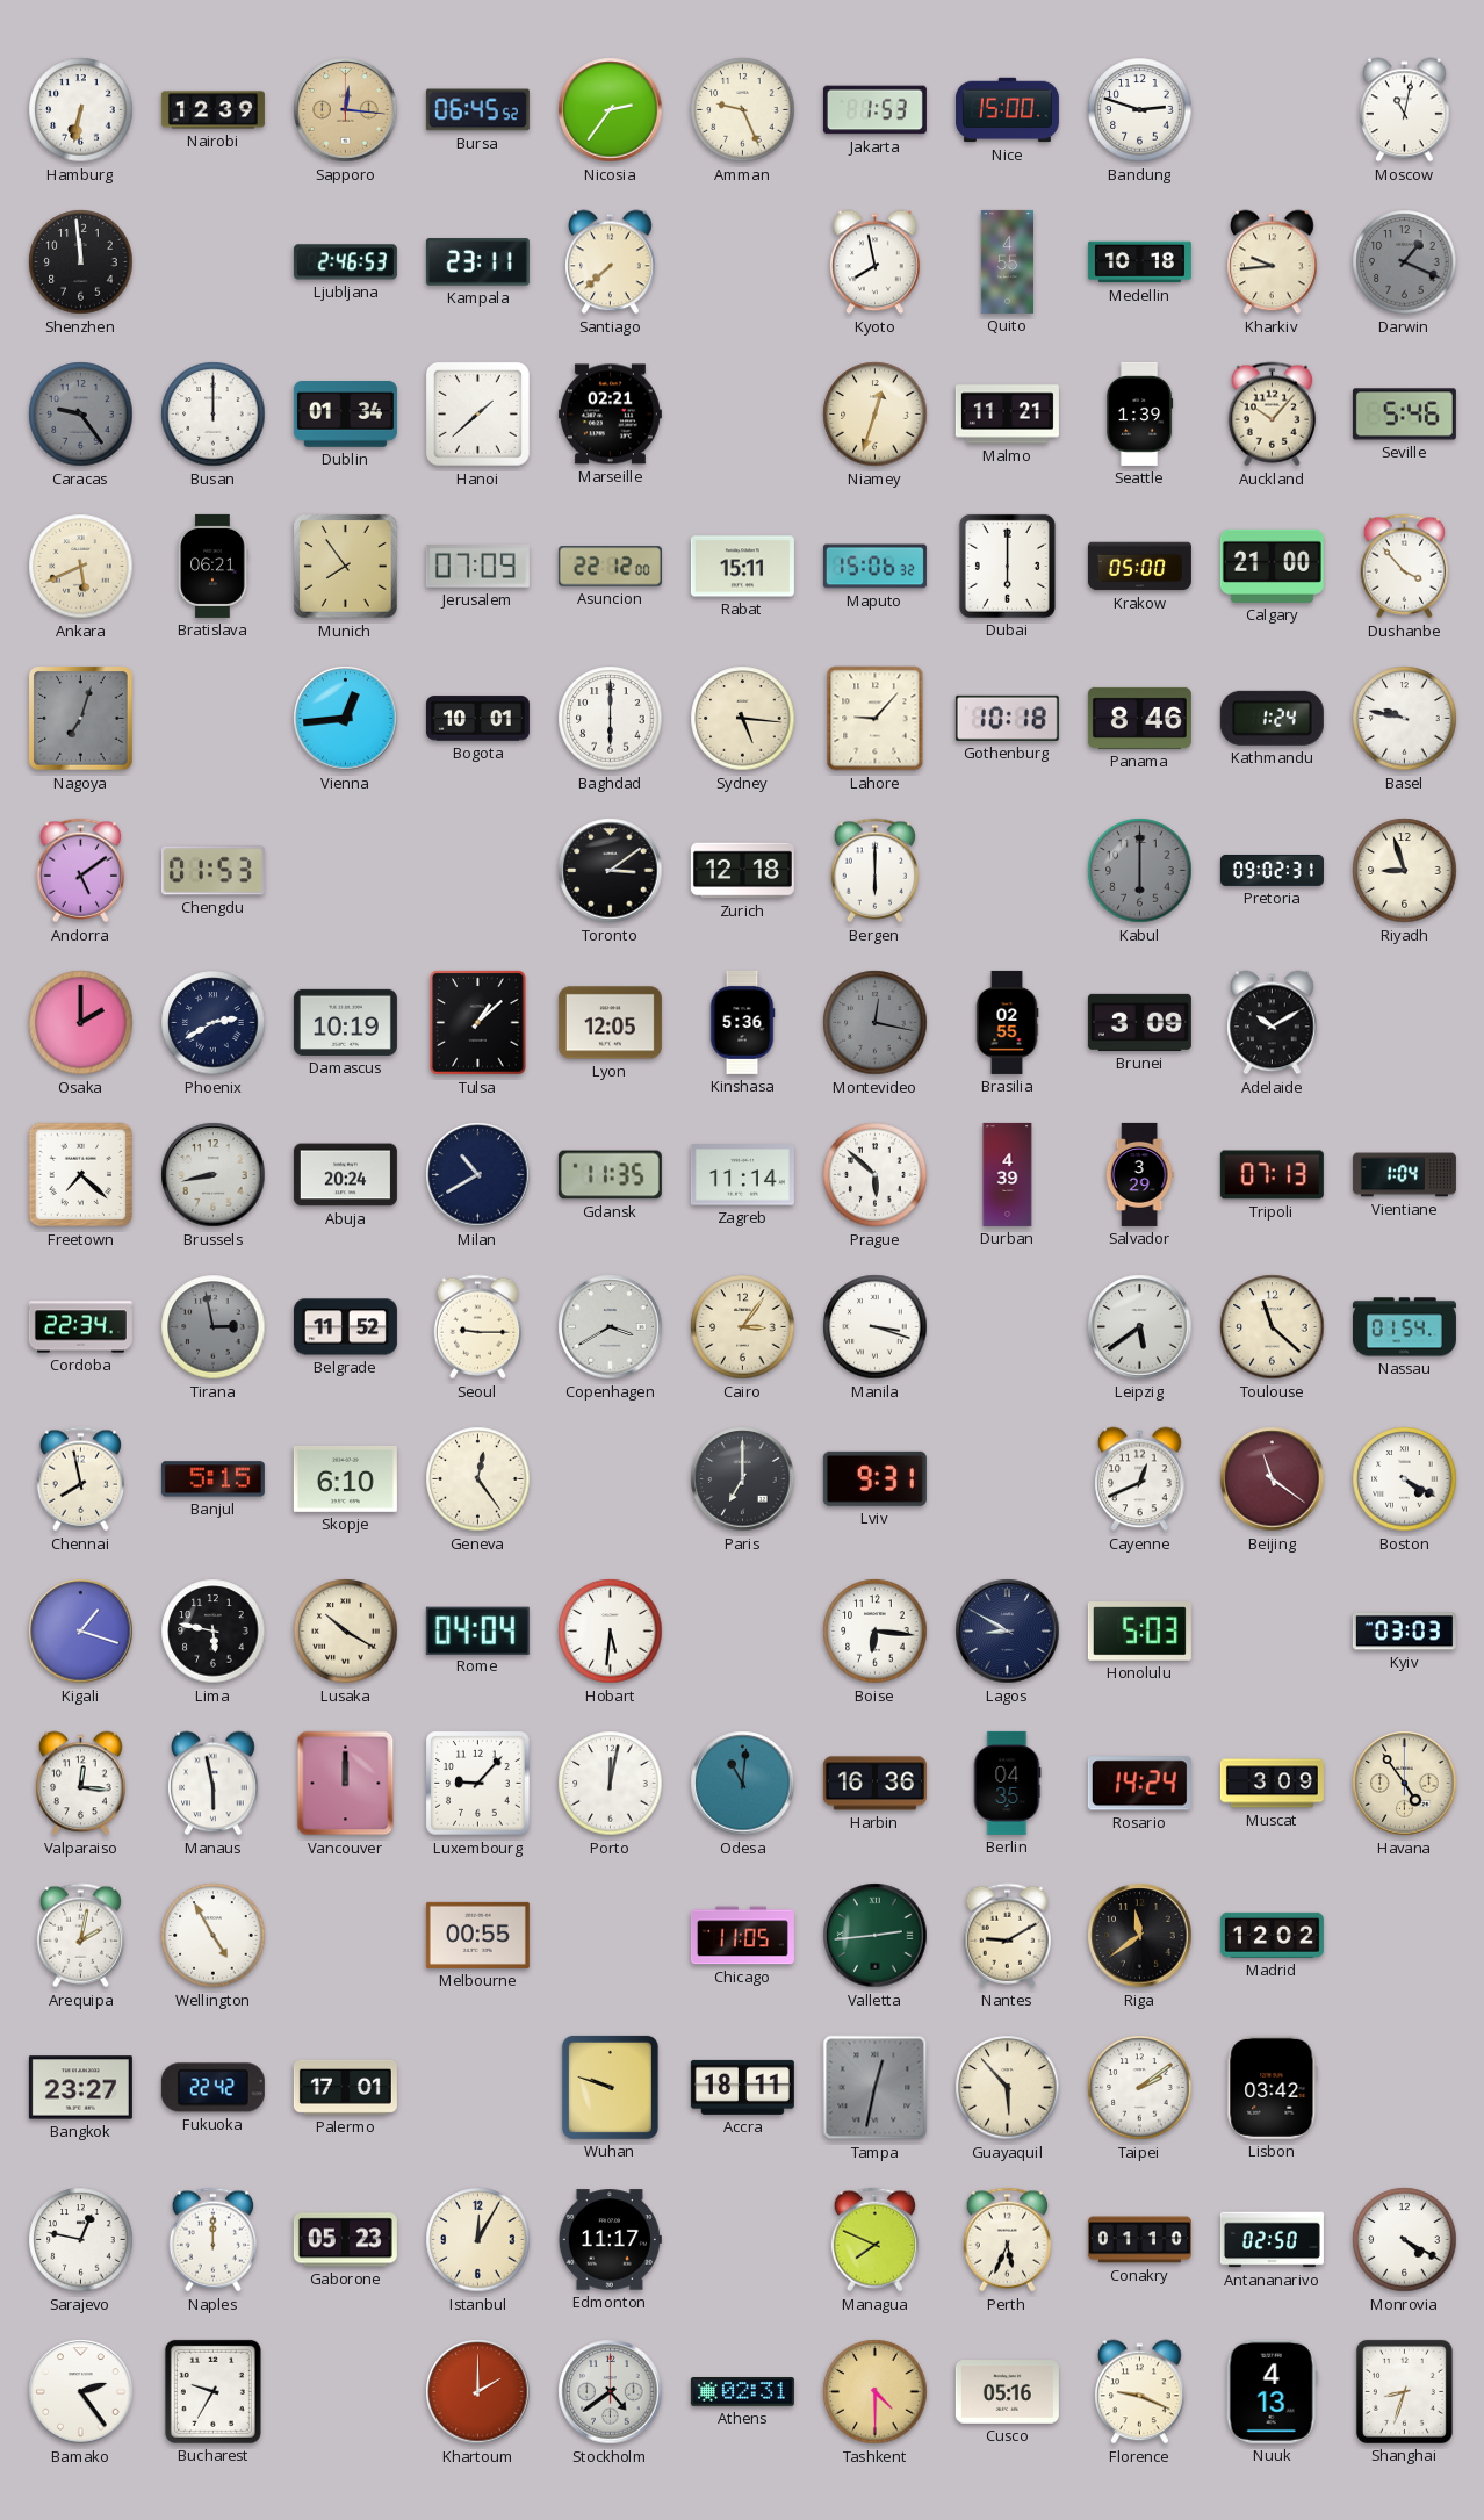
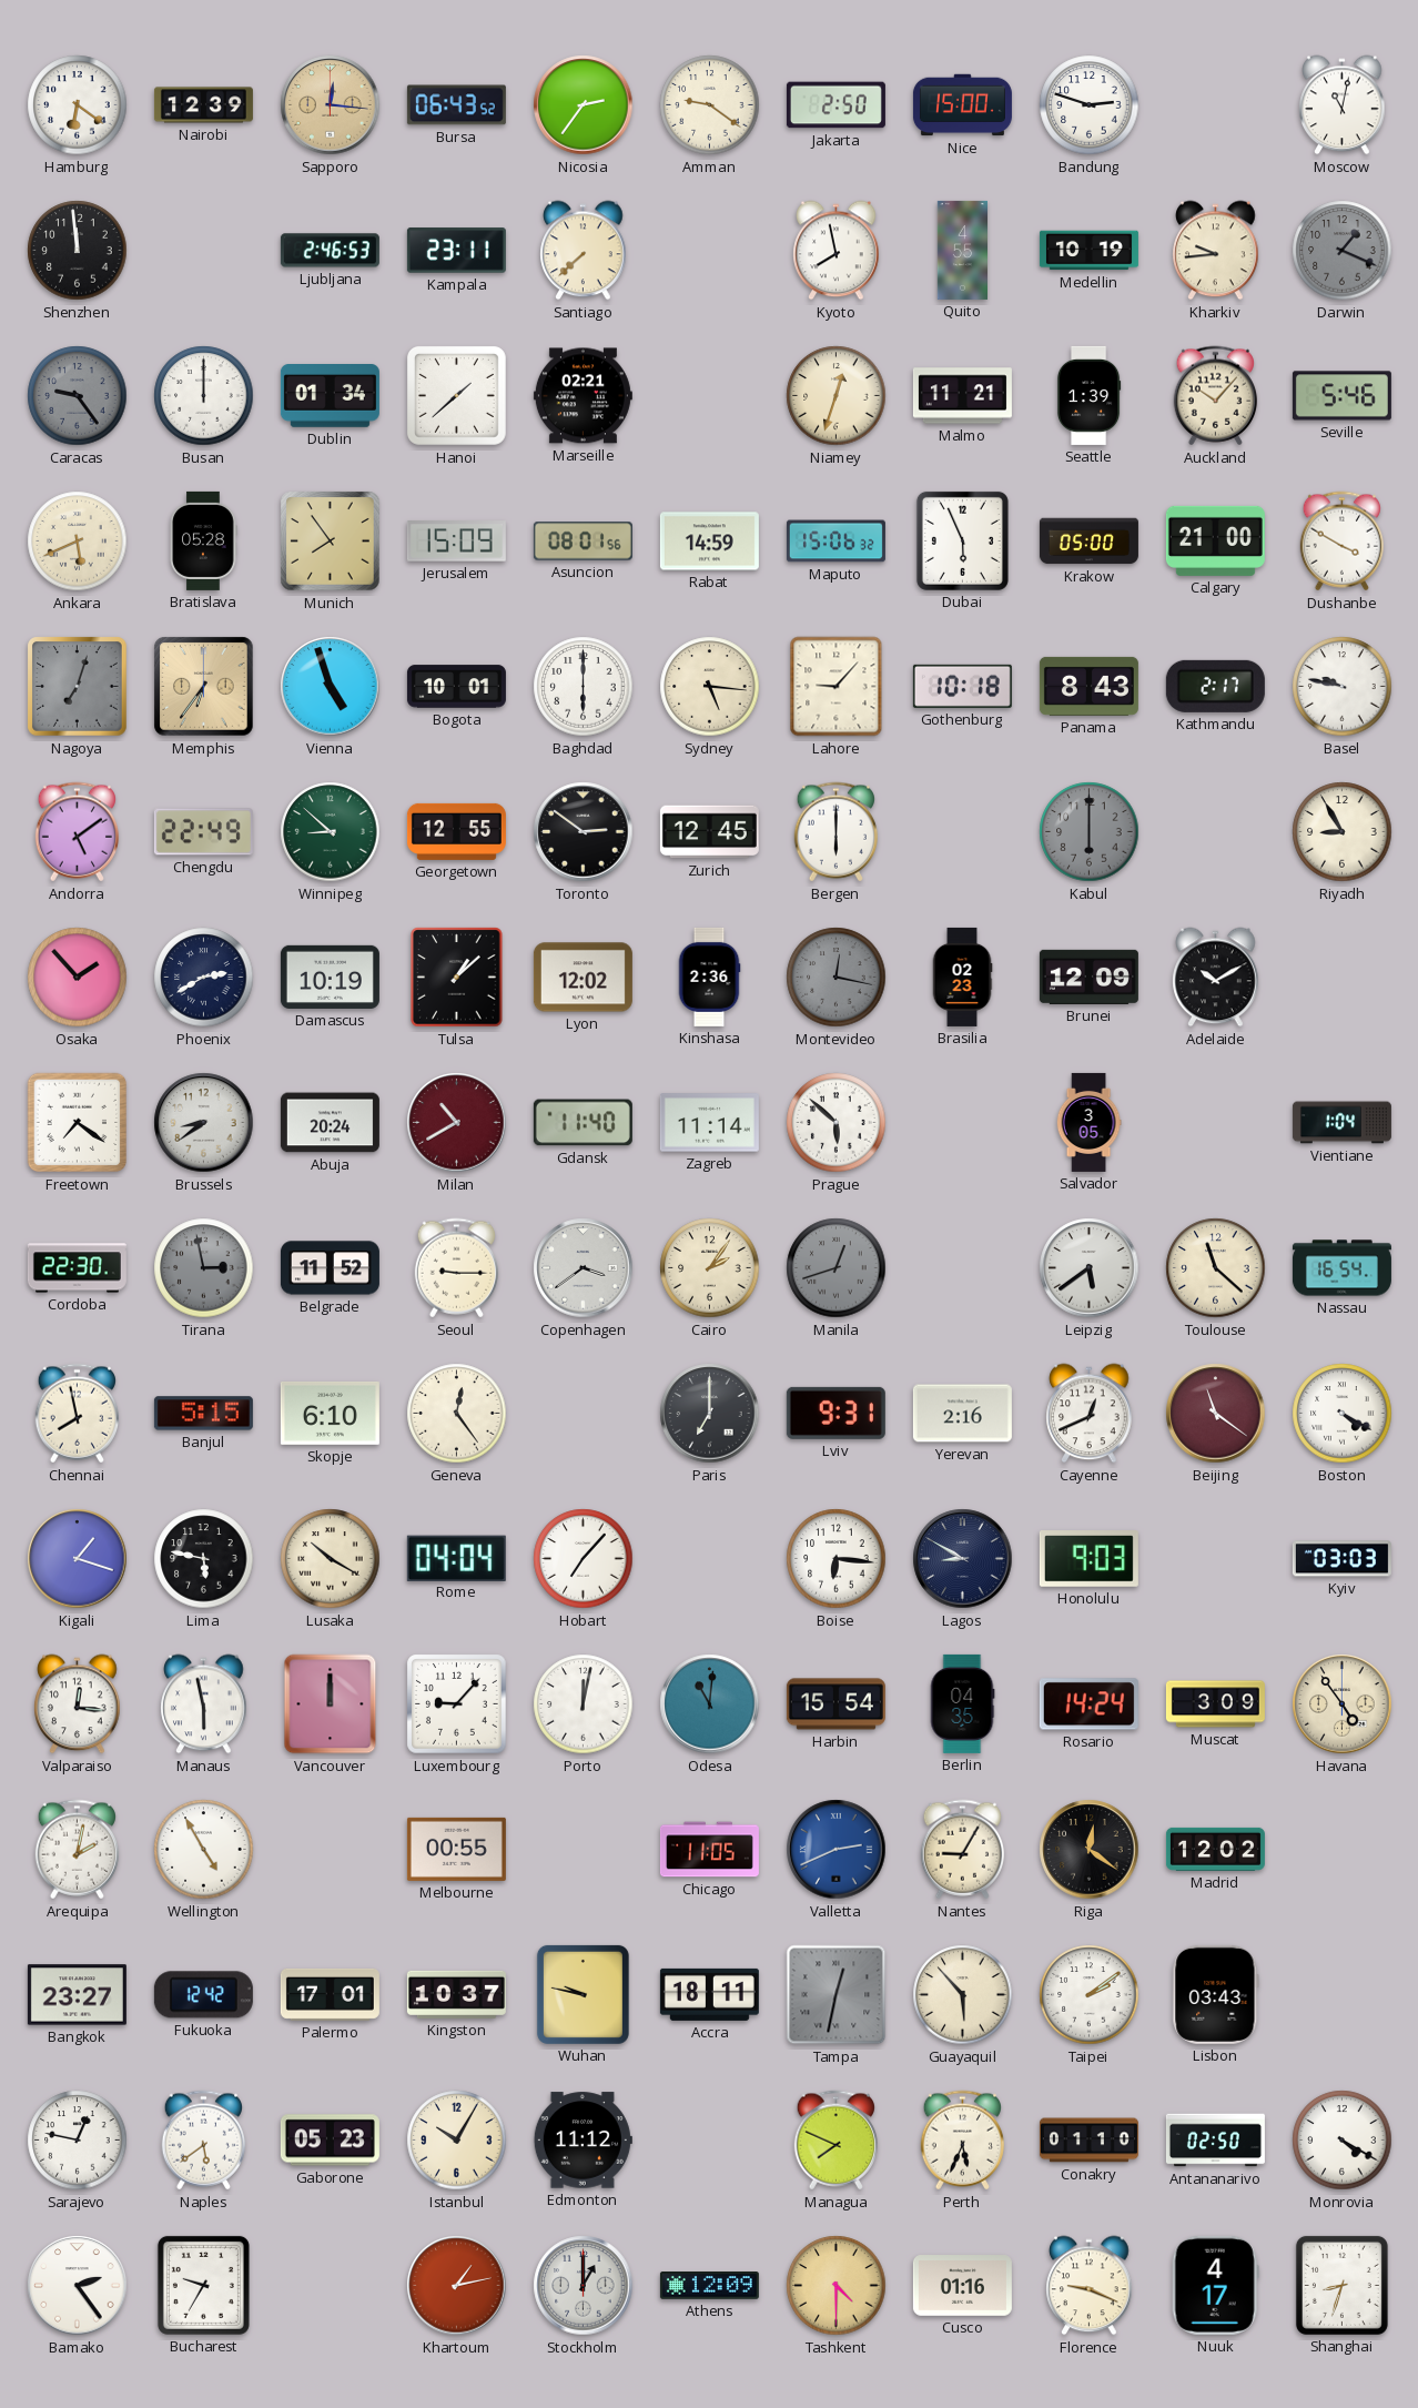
Hamburg: 6:32 -> 6:21
Bursa: 06:45 -> 06:43
Amman: 9:26 -> 9:21
Jakarta: 1:53 -> 2:50
Medellin: 10:18 -> 10:19
Bratislava: 06:21 -> 05:28
Jerusalem: 07:09 -> 15:09
Asuncion: 22:12 -> 08:01
Rabat: 15:11 -> 14:59
Dubai: 6:00 -> 5:56
Dushanbe: 3:53 -> 3:50
Memphis: none -> 6:36
Vienna: 12:44 -> 4:57
Panama: 8:46 -> 8:43
Kathmandu: 1:24 -> 2:17
Chengdu: 01:53 -> 22:49
Winnipeg: none -> 8:52
Georgetown: none -> 12:55
Toronto: 3:09 -> 2:51
Zurich: 12:18 -> 12:45
Pretoria: 09:02 -> none
Riyadh: 8:57 -> 8:55
Osaka: 2:00 -> 1:53
Lyon: 12:05 -> 12:02
Kinshasa: 5:36 -> 2:36
Brasilia: 02:55 -> 02:23
Brunei: 3:09 -> 12:09
Freetown: 7:22 -> 7:21
Brussels: 8:43 -> 8:39
Milan dial: navy -> burgundy
Gdansk: 11:35 -> 11:40
Durban: 4:39 -> none
Salvador: 3:29 -> 3:05
Tripoli: 07:13 -> none
Cordoba: 22:34 -> 22:30
Copenhagen: 3:40 -> 3:39
Cairo: 3:06 -> 2:06
Manila: 3:18 -> 12:42
Manila dial: white -> grey
Nassau: 01:54 -> 16:54
Yerevan: none -> 2:16
Hobart: 5:31 -> 7:07
Honolulu: 5:03 -> 9:03
Harbin: 16:36 -> 15:54
Valletta: 2:44 -> 2:41
Valletta dial: green -> blue
Nantes: 9:10 -> 9:05
Riga: 11:39 -> 12:21
Fukuoka: 22:42 -> 12:42
Kingston: none -> 10:37
Wuhan: 9:48 -> 9:47
Lisbon: 03:42 -> 03:43
Naples: 12:00 -> 5:39
Istanbul: 12:05 -> 10:05
Edmonton: 11:17 -> 11:12
Khartoum: 2:00 -> 1:13
Stockholm: 4:39 -> 1:00
Athens: 02:31 -> 12:09
Cusco: 05:16 -> 01:16
Nuuk: 4:13 -> 4:17
